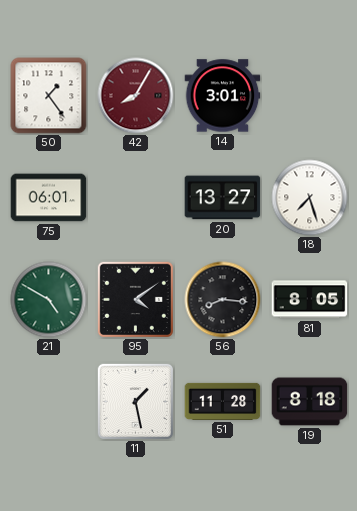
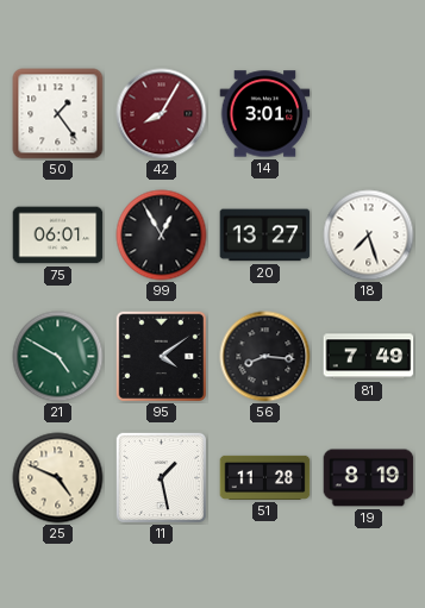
99: none -> 12:55
81: 8:05 -> 7:49
25: none -> 4:49
19: 8:18 -> 8:19
